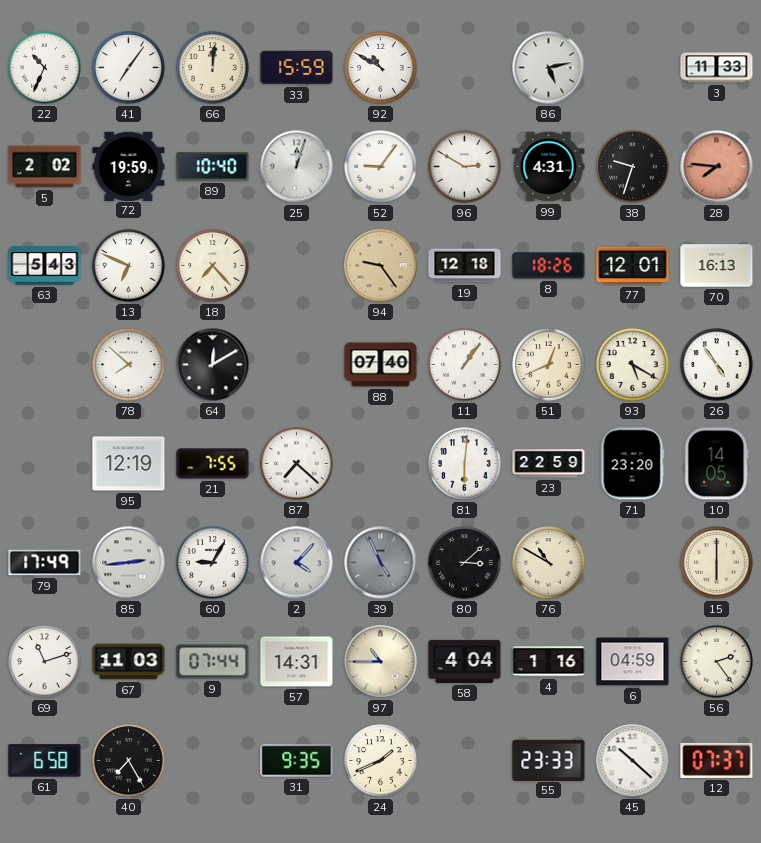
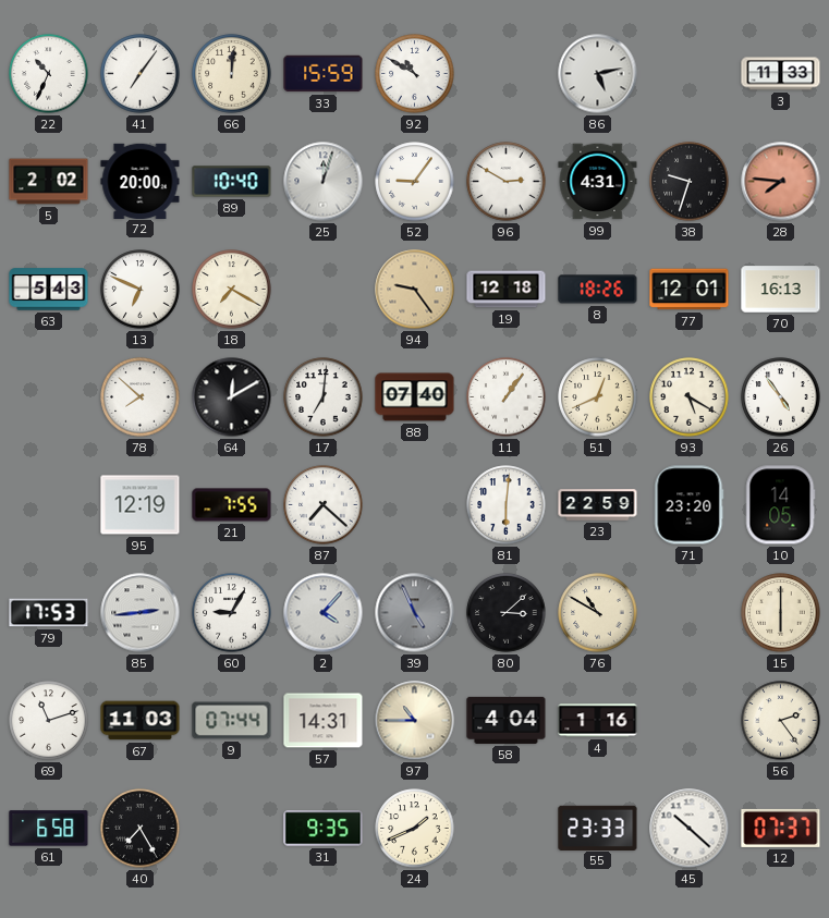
72: 19:59 -> 20:00
18: 7:23 -> 7:20
17: none -> 7:01
79: 17:49 -> 17:53
6: 04:59 -> none
